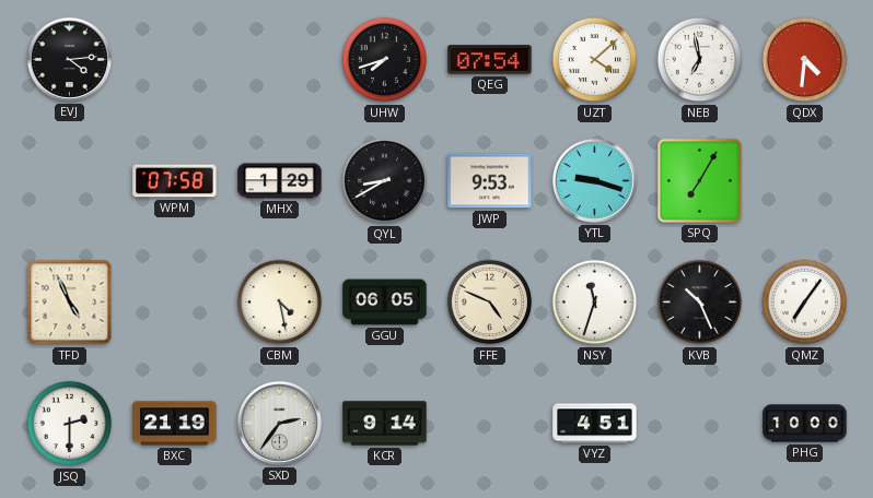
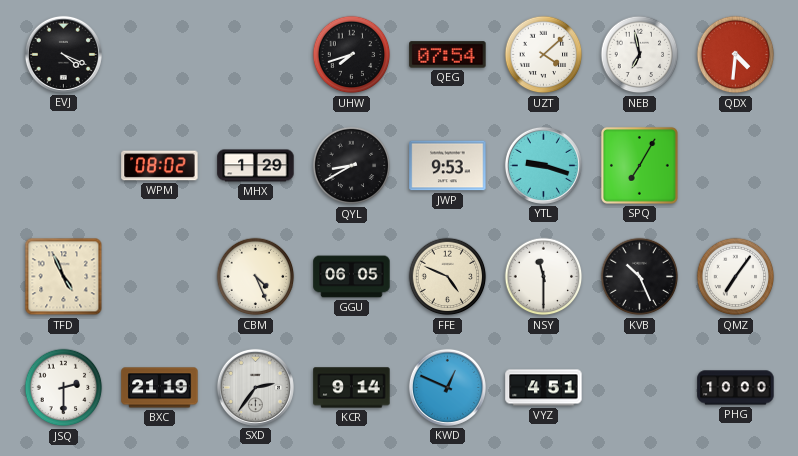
EVJ: 4:14 -> 4:19
WPM: 07:58 -> 08:02
CBM: 4:28 -> 4:26
NSY: 11:33 -> 11:30
KWD: none -> 12:49
